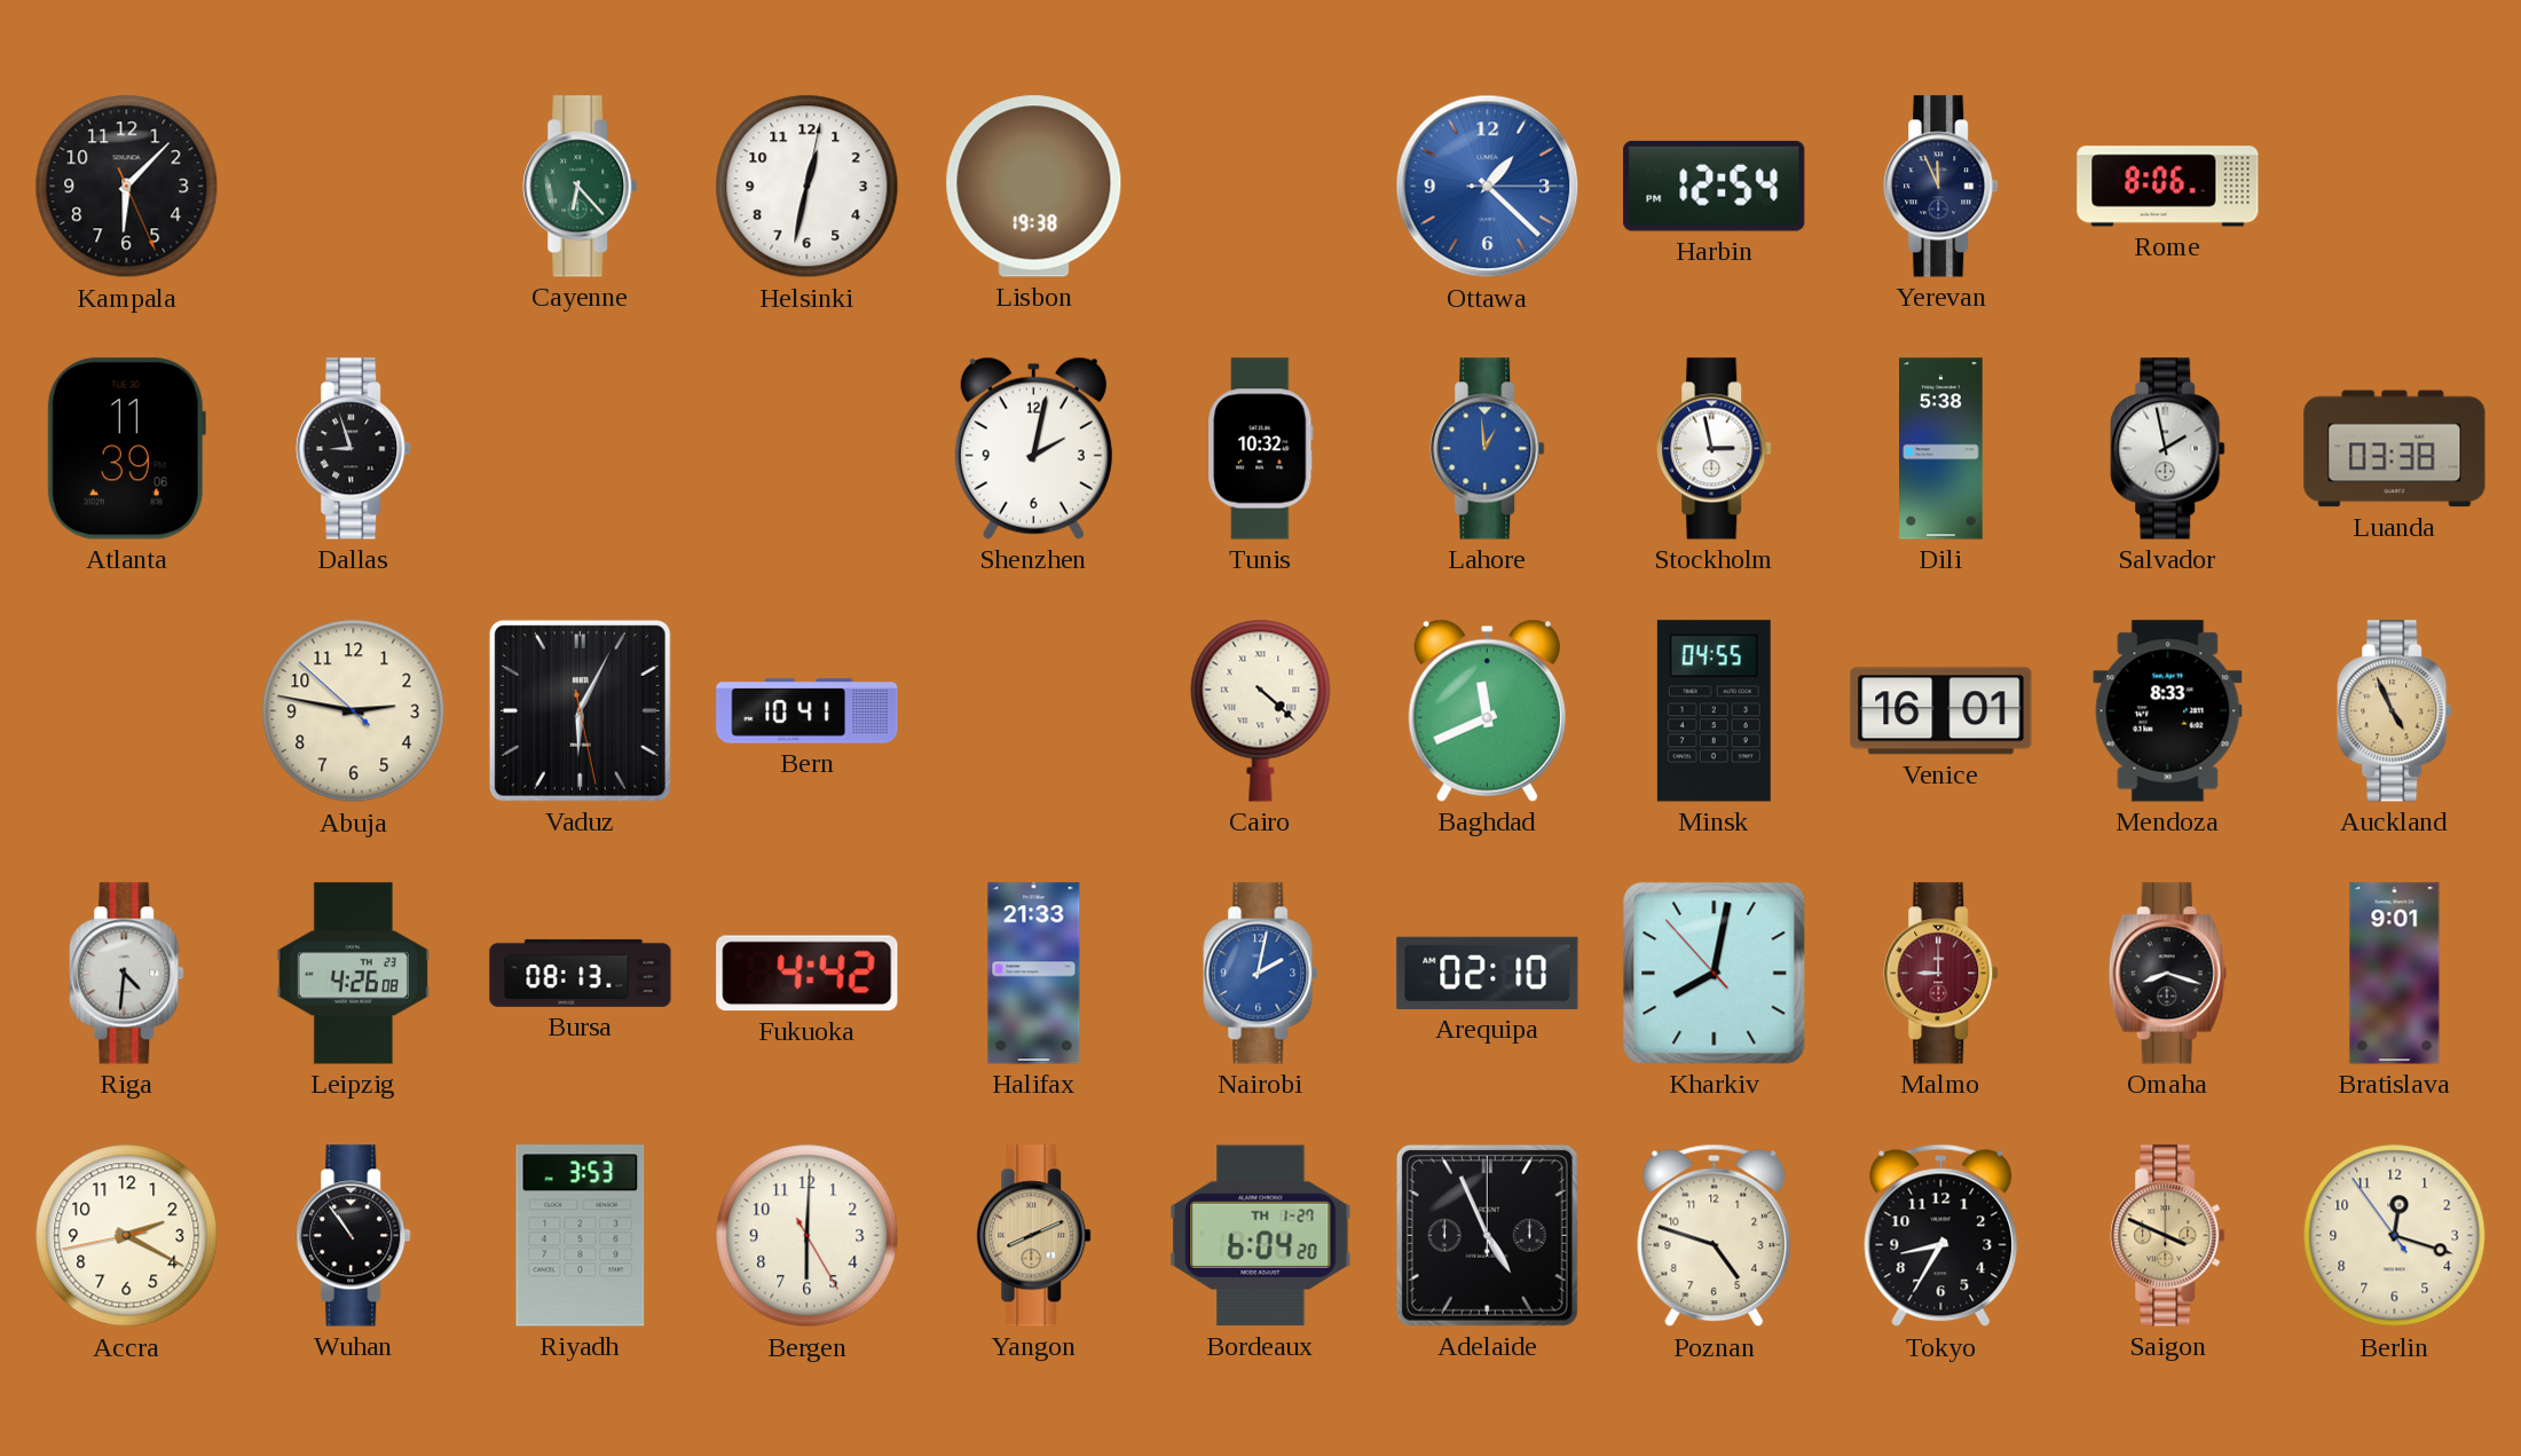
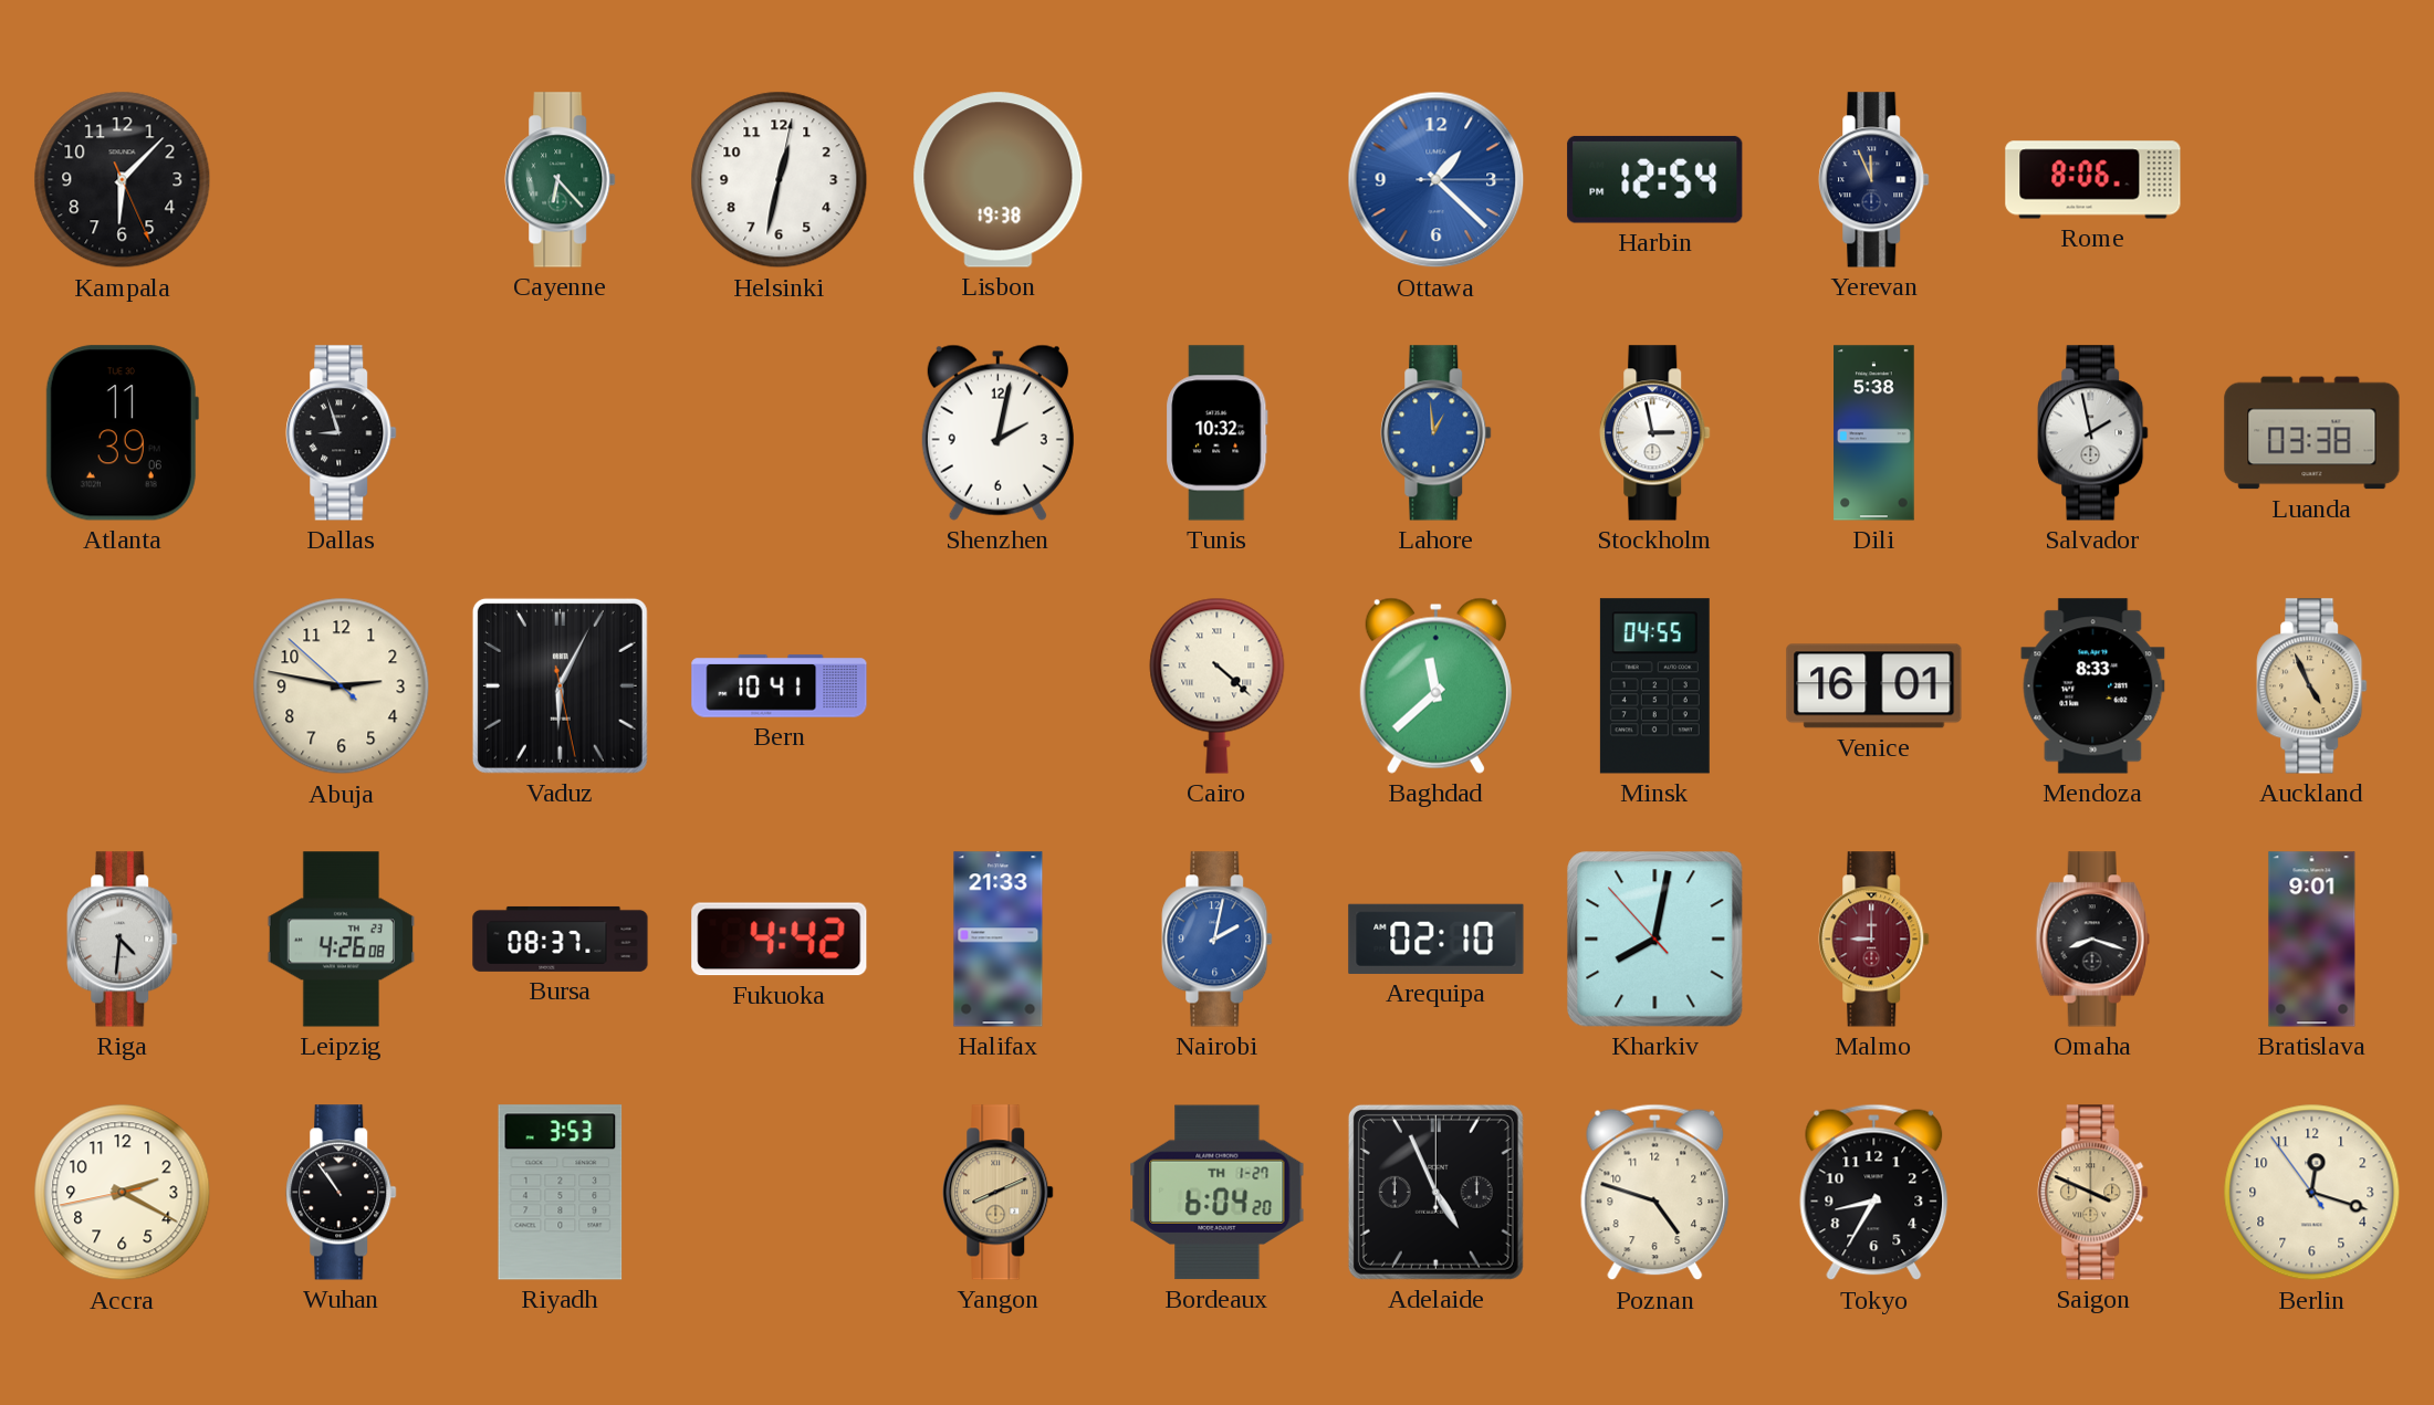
Baghdad: 11:41 -> 11:38
Bursa: 08:13 -> 08:37
Bergen: 6:00 -> none
